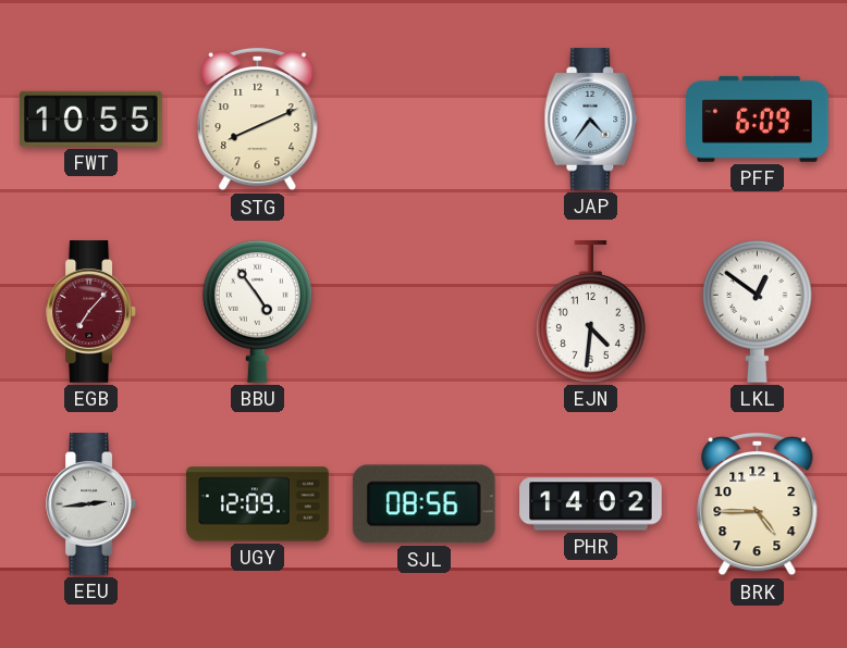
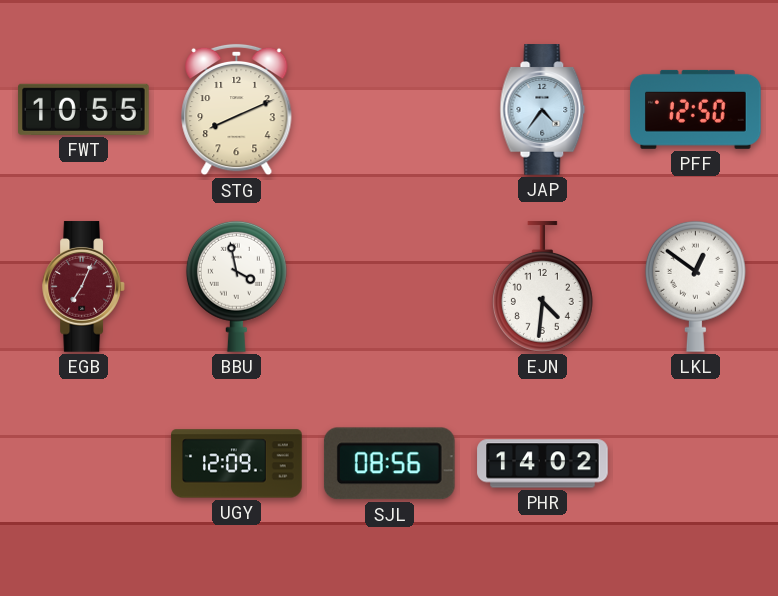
PFF: 6:09 -> 12:50
EGB: 7:07 -> 7:04
BBU: 4:54 -> 3:58
EEU: 2:44 -> none
BRK: 4:45 -> none
